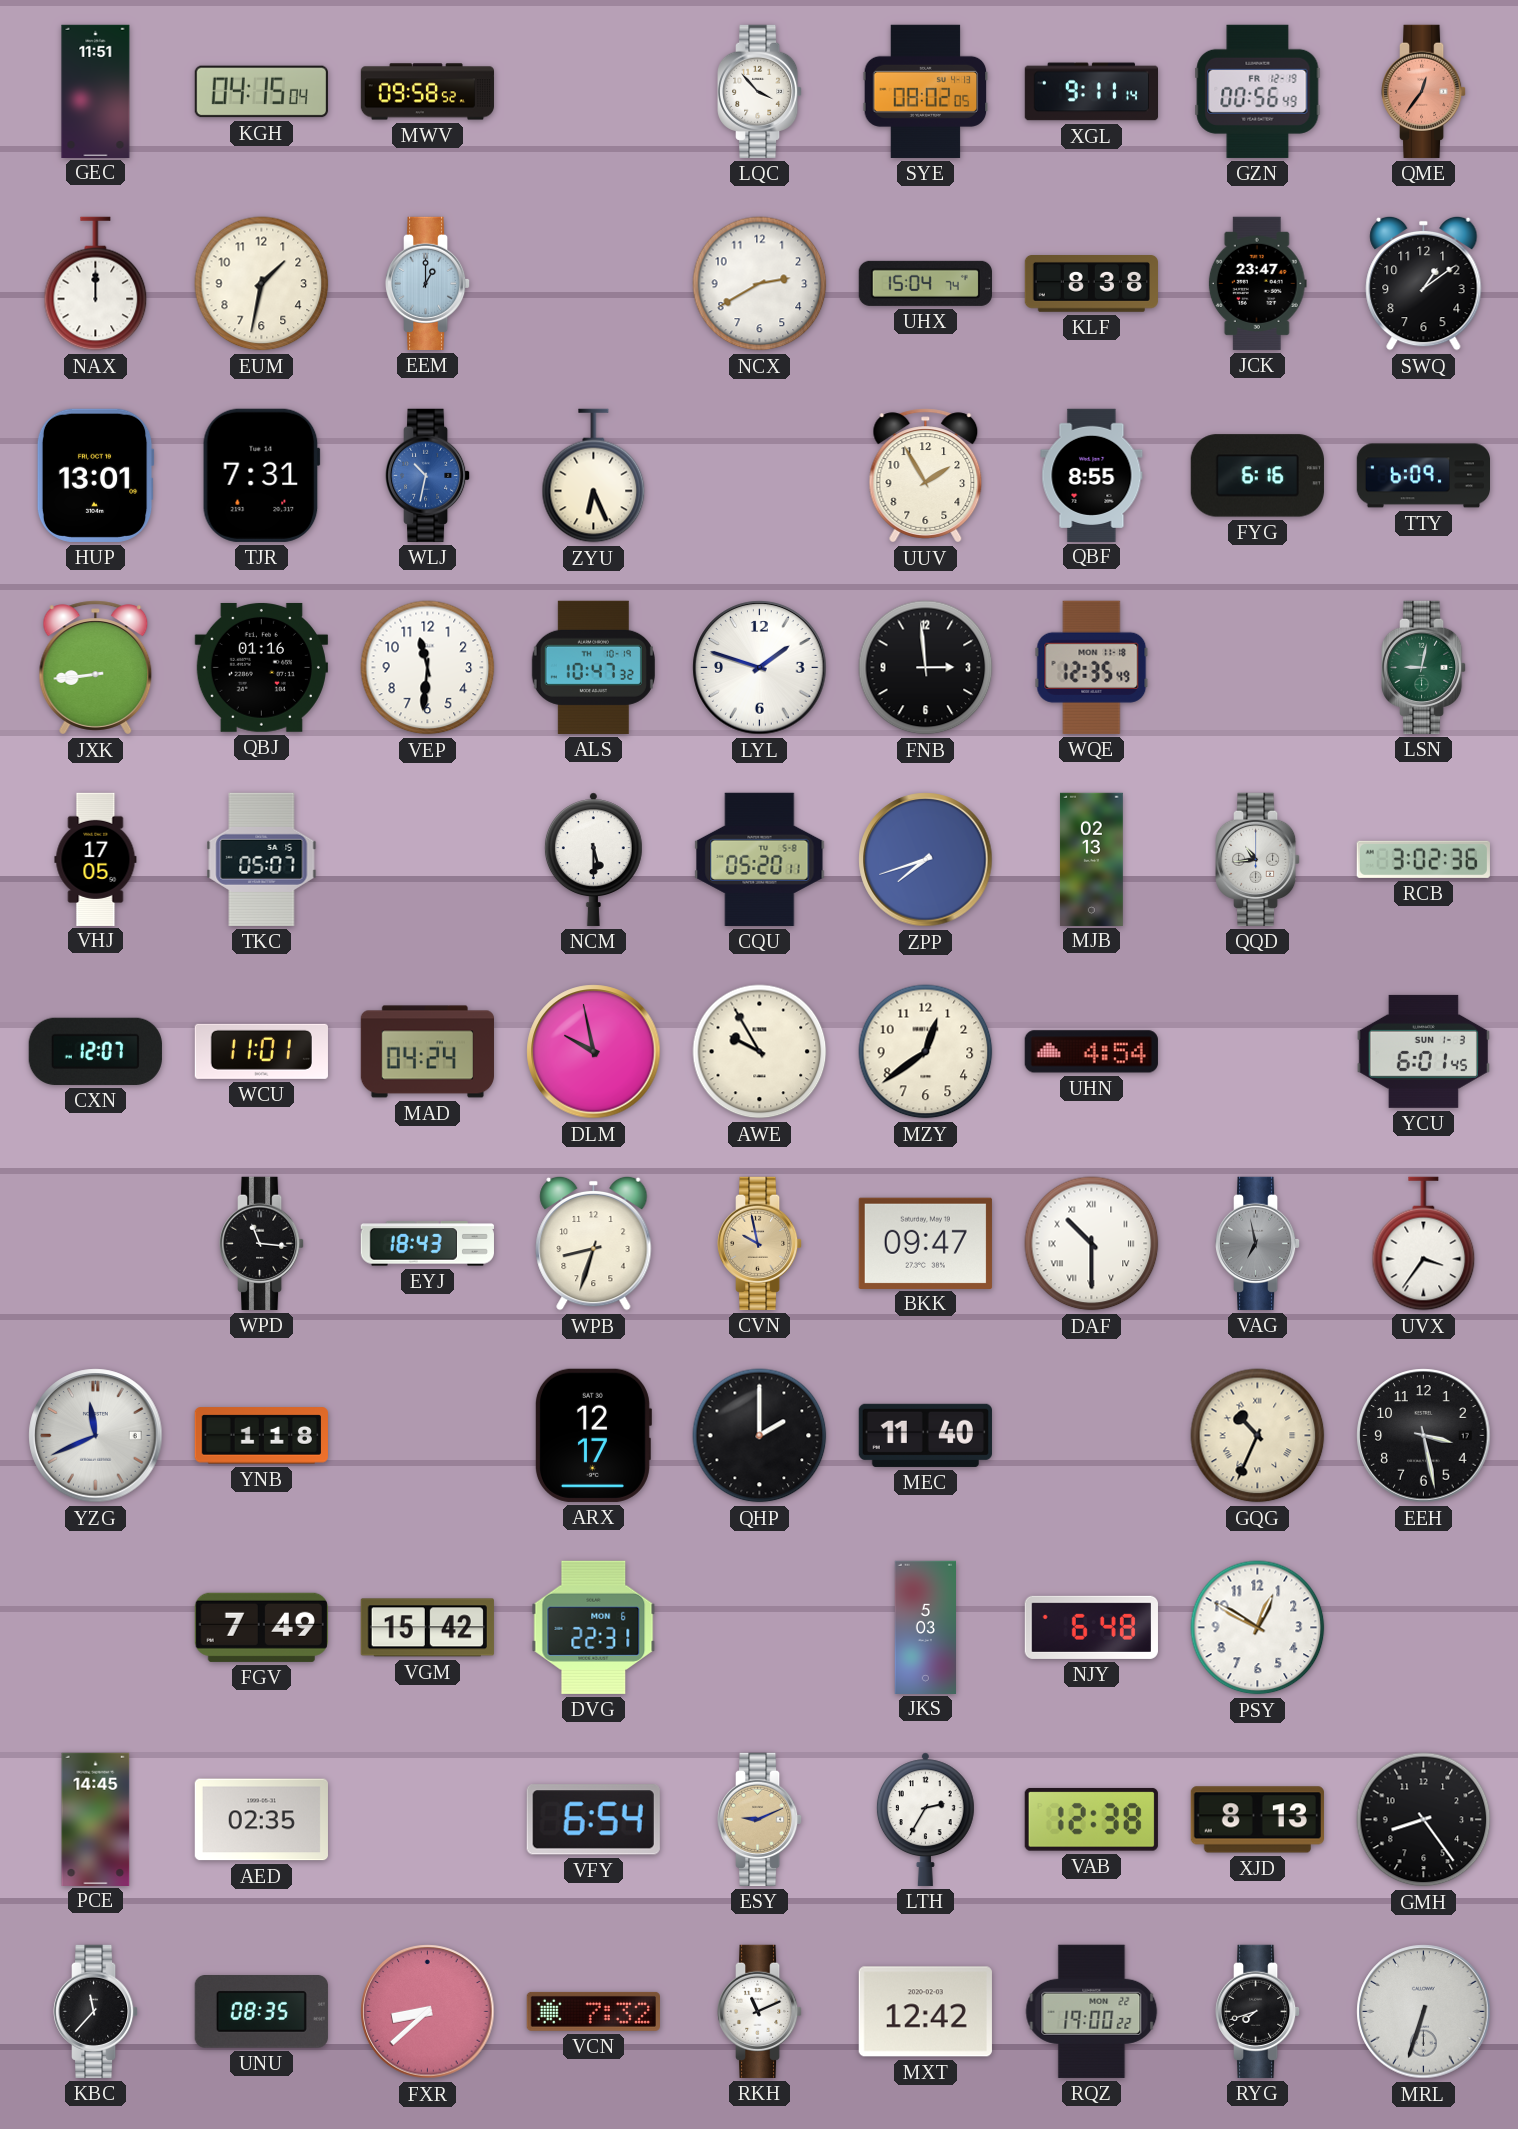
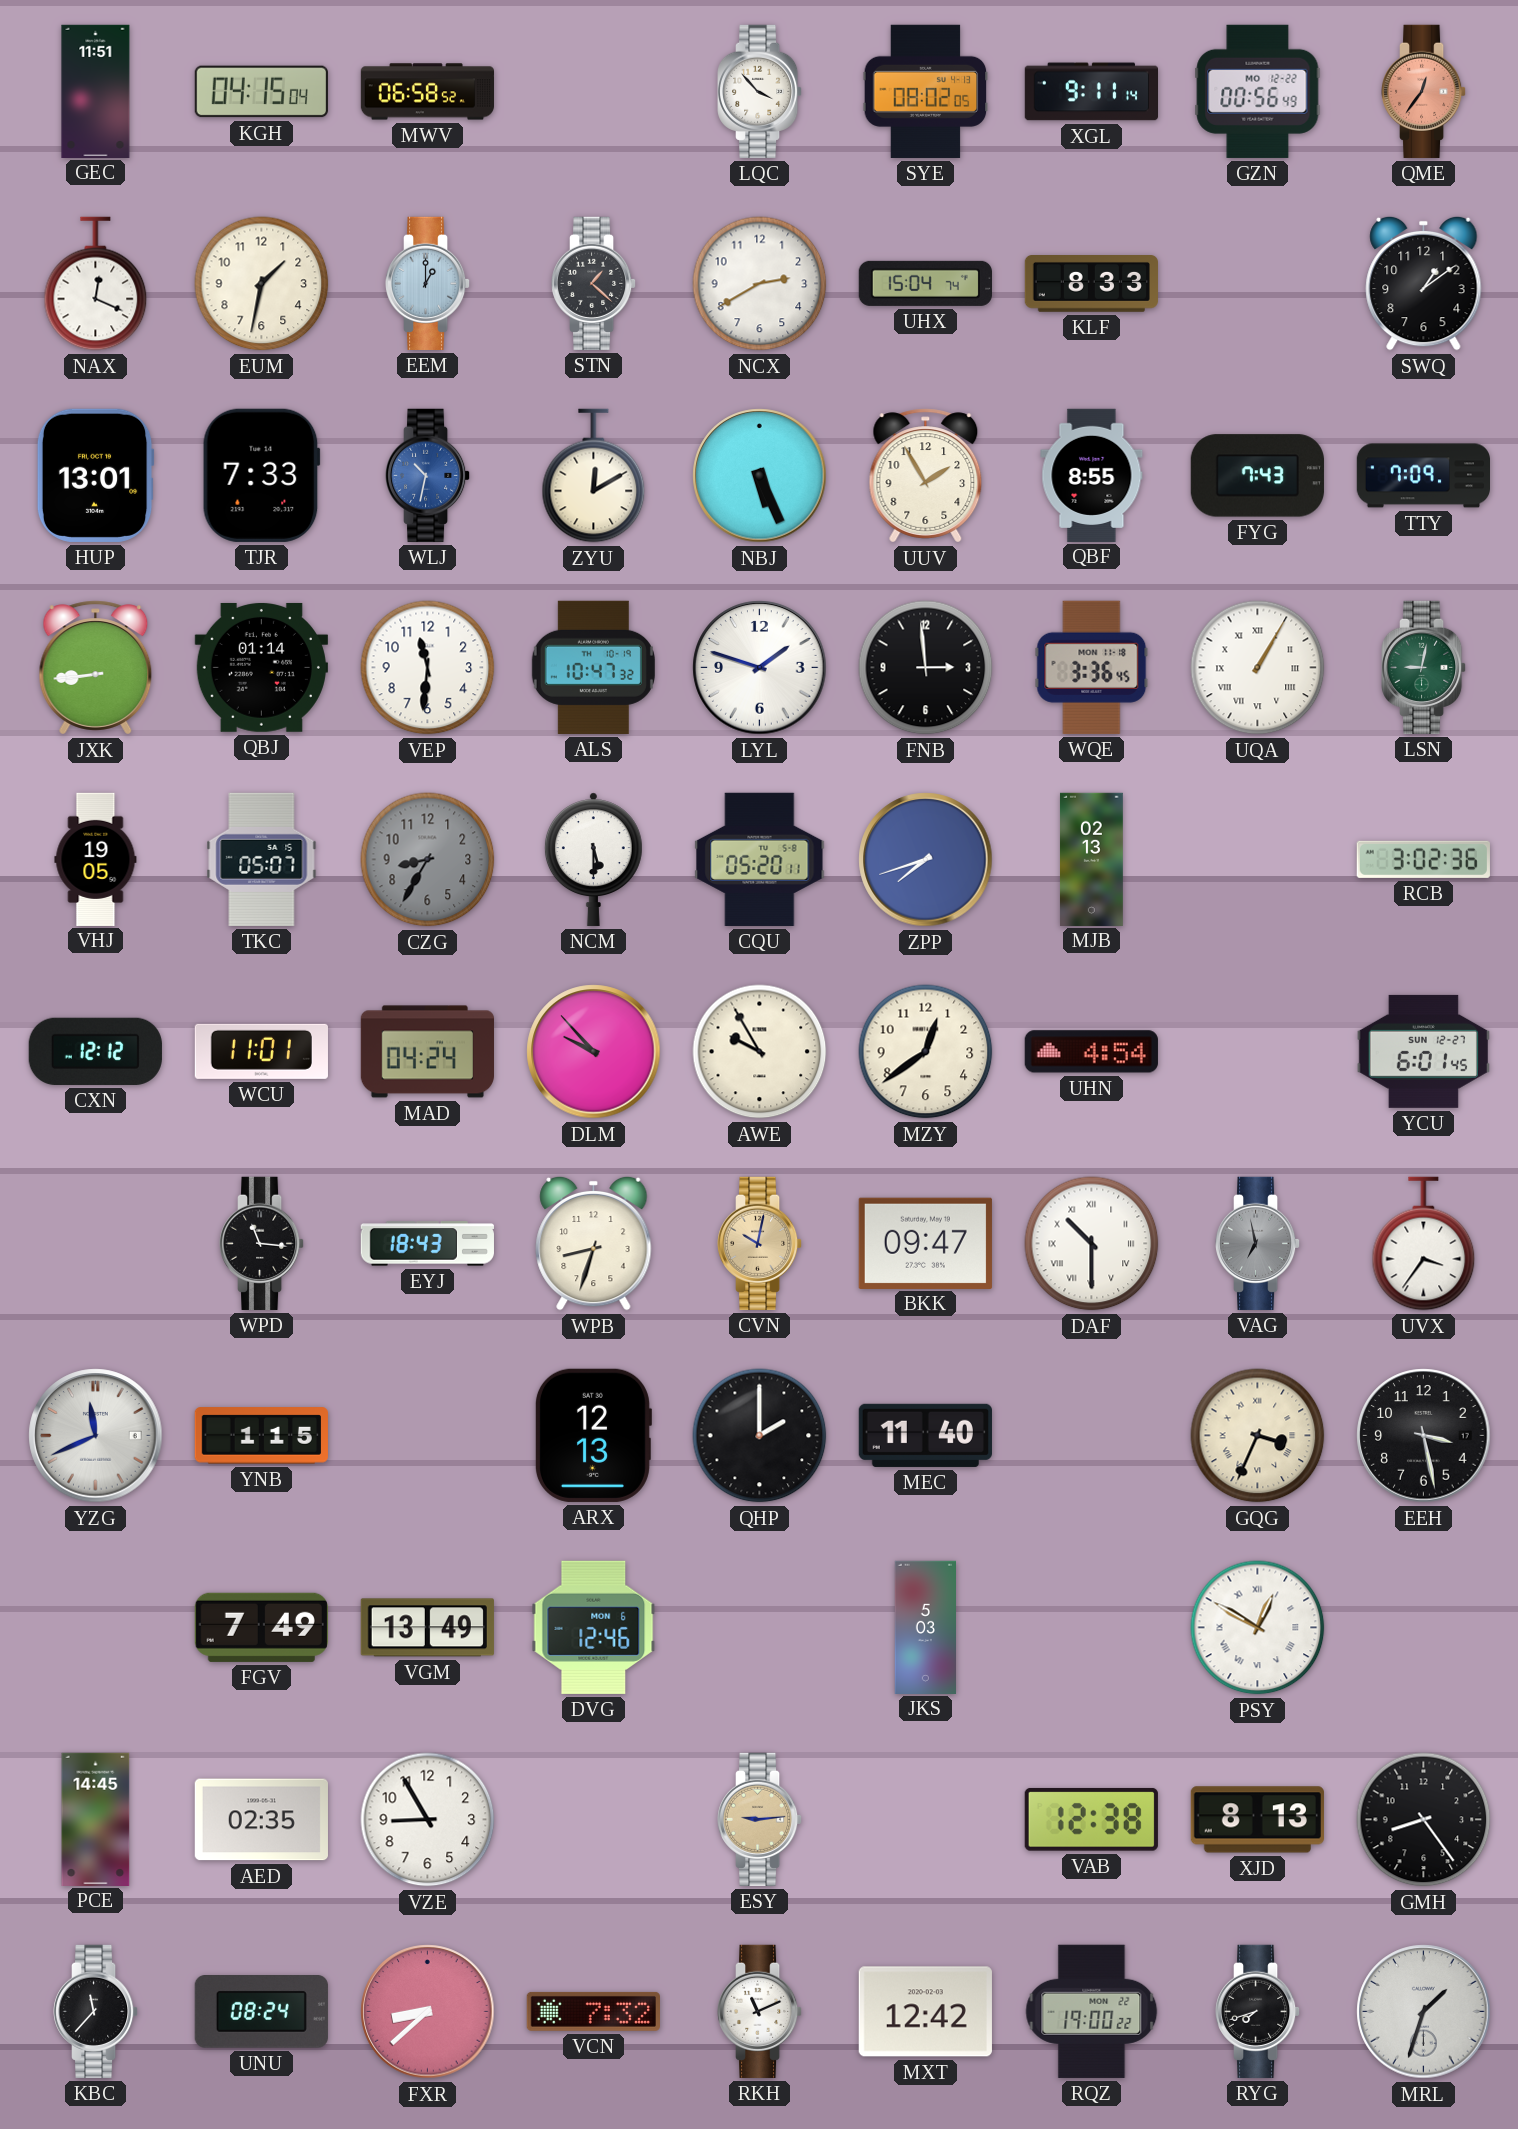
MWV: 09:58 -> 06:58
GZN date: FR 12-19 -> MO 12-22
NAX: 12:00 -> 12:19
STN: none -> 1:22
KLF: 8:38 -> 8:33
JCK: 23:47 -> none
TJR: 7:31 -> 7:33
ZYU: 6:26 -> 12:10
NBJ: none -> 5:26
FYG: 6:16 -> 7:43
TTY: 6:09 -> 7:09
QBJ: 01:16 -> 01:14
WQE: 12:35 -> 3:36
UQA: none -> 1:05
VHJ: 17:05 -> 19:05
CZG: none -> 8:35
QQD: 10:44 -> none
CXN: 12:07 -> 12:12
DLM: 9:58 -> 9:53
YCU date: SUN 1-3 -> SUN 12-27
CVN: 9:58 -> 10:02
YNB: 1:18 -> 1:15
ARX: 12:17 -> 12:13
GQG: 10:34 -> 3:34
VGM: 15:42 -> 13:49
DVG: 22:31 -> 12:46
NJY: 6:48 -> none
PSY numerals: Arabic -> Roman
VZE: none -> 8:55
VFY: 6:54 -> none
ESY: 9:11 -> 9:14
LTH: 2:35 -> none
UNU: 08:35 -> 08:24
MRL: 6:33 -> 1:33
